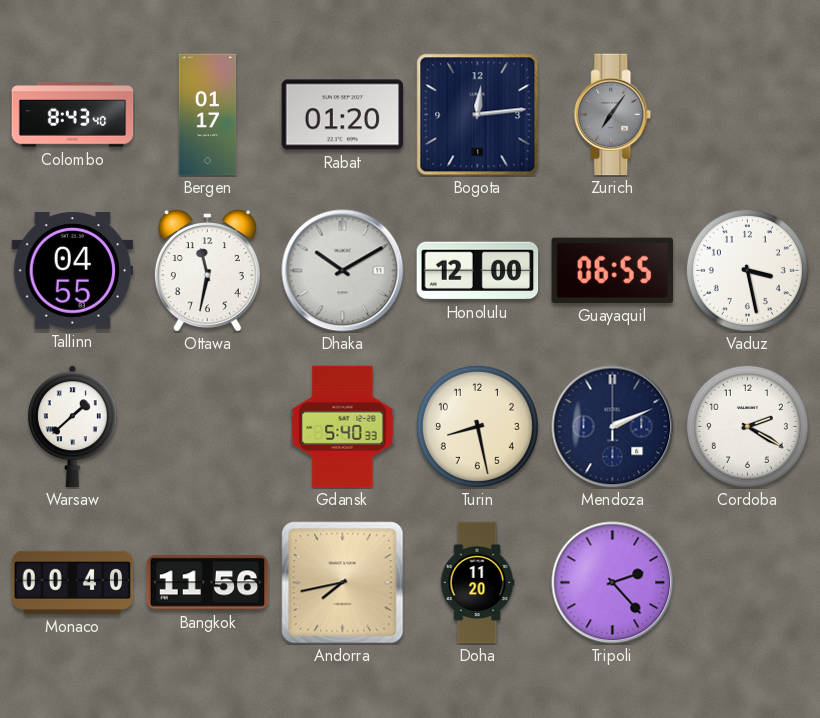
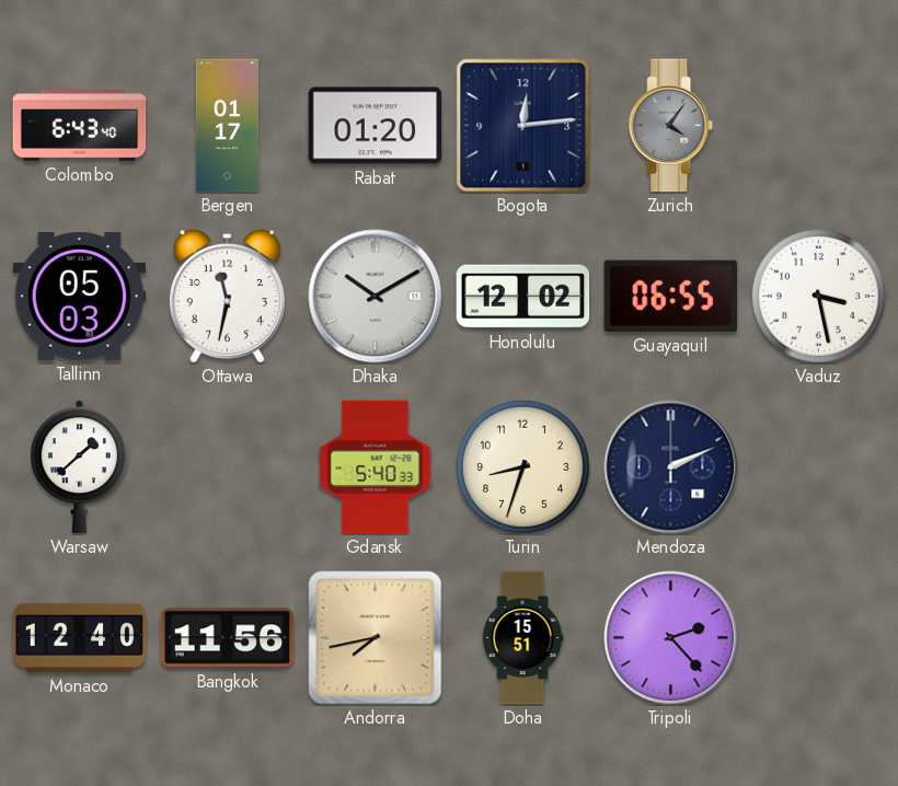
Colombo: 8:43 -> 6:43
Zurich: 7:06 -> 4:06
Tallinn: 04:55 -> 05:03
Honolulu: 12:00 -> 12:02
Turin: 8:28 -> 8:33
Cordoba: 2:20 -> none
Monaco: 00:40 -> 12:40
Doha: 11:20 -> 15:51
